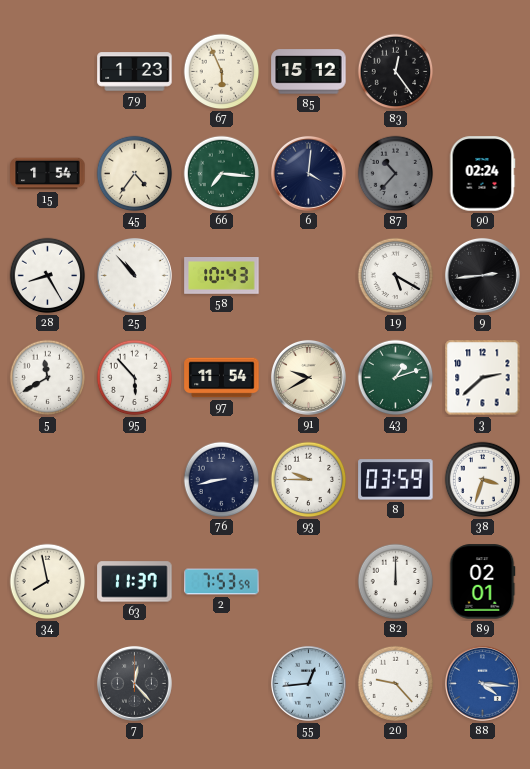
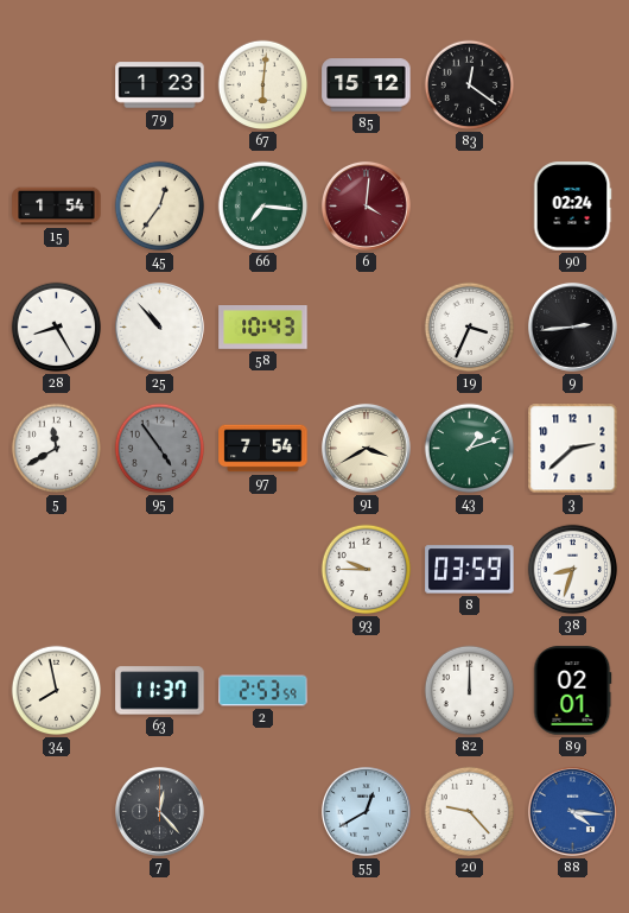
67: 5:56 -> 6:01
83: 12:24 -> 12:21
45: 4:36 -> 12:36
6 dial: navy -> burgundy
87: 10:37 -> none
19: 5:20 -> 3:34
95: 5:53 -> 4:54
95 dial: white -> grey
97: 11:54 -> 7:54
91: 9:40 -> 3:40
76: 8:43 -> none
38: 3:33 -> 8:33
2: 7:53 -> 2:53
55: 12:44 -> 12:40
